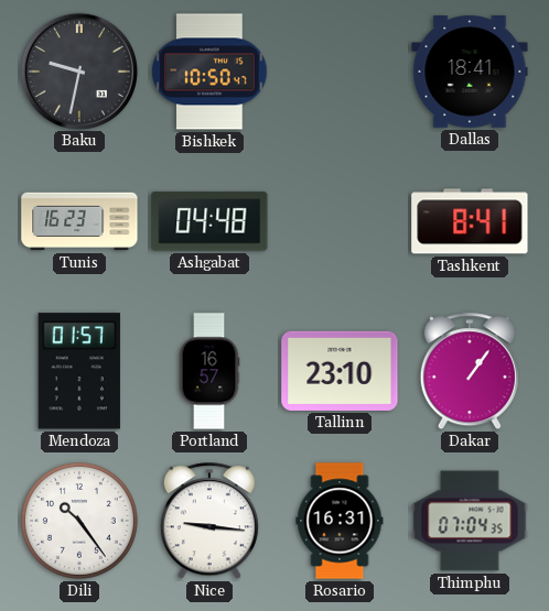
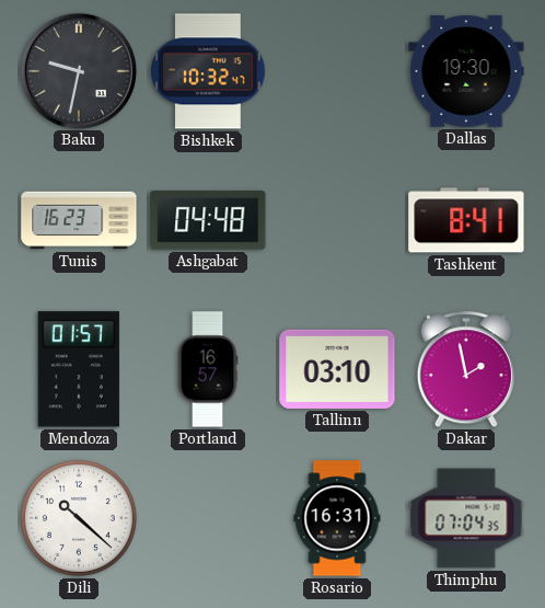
Bishkek: 10:50 -> 10:32
Dallas: 18:41 -> 19:30
Tallinn: 23:10 -> 03:10
Dakar: 1:06 -> 1:58
Dili: 10:24 -> 10:22
Nice: 9:16 -> none
